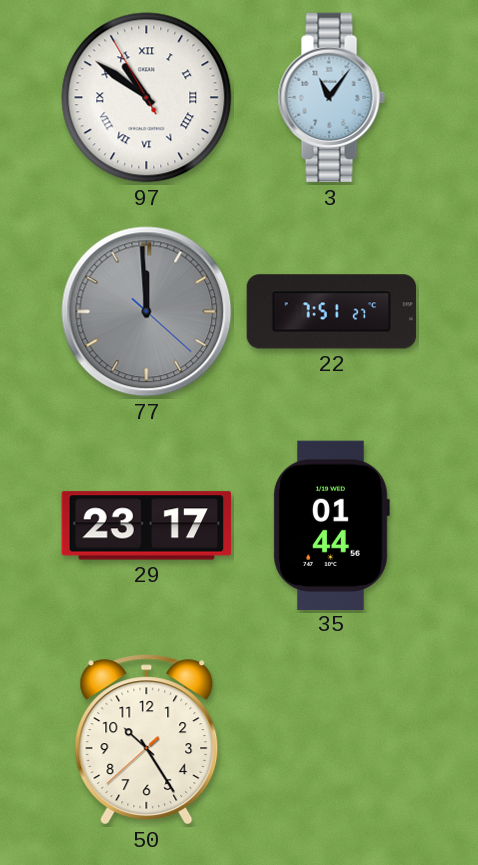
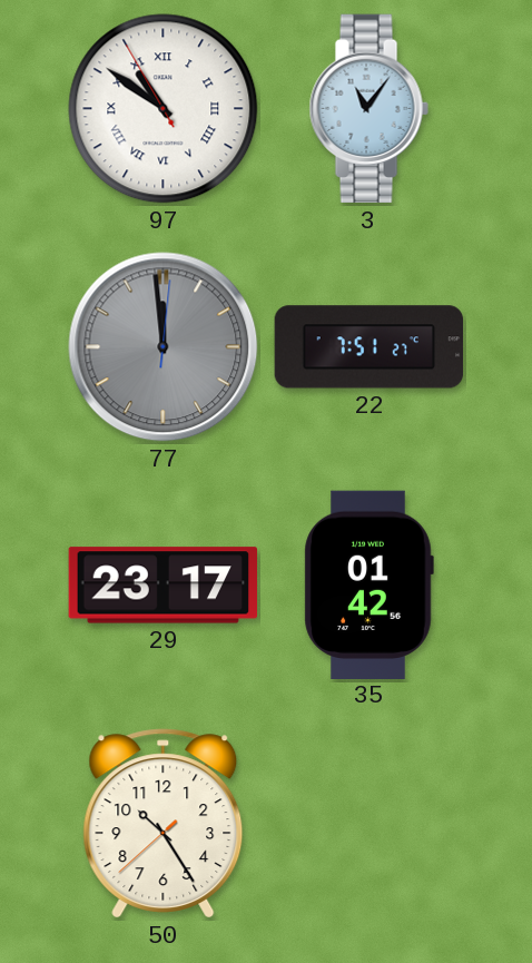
77: 11:59:22 -> 11:59:01
35: 01:44 -> 01:42
